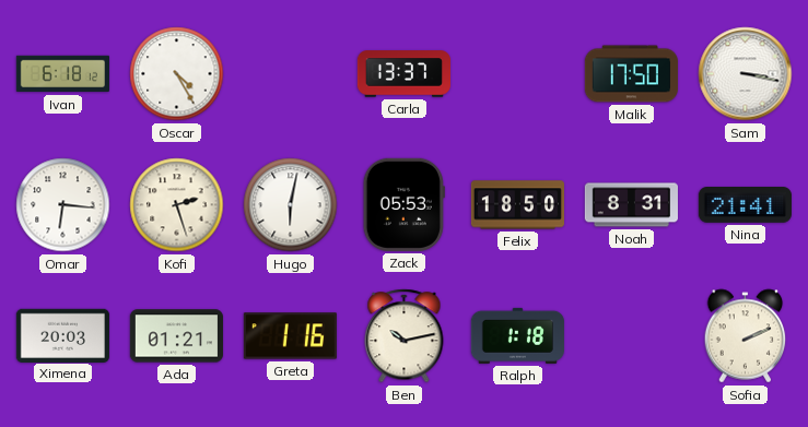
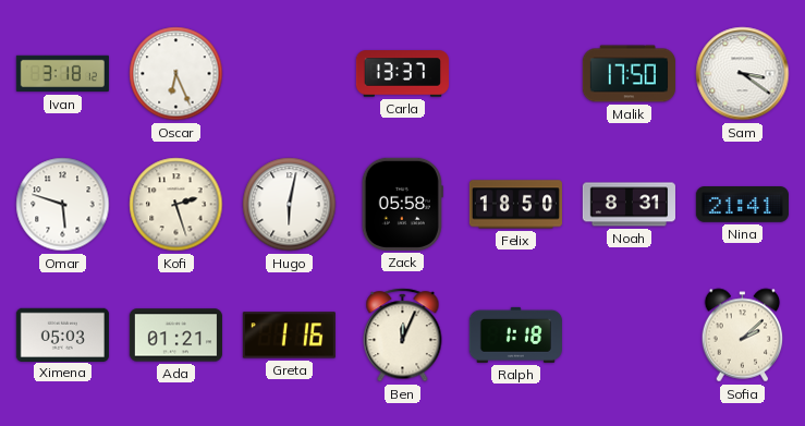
Ivan: 6:18 -> 3:18
Oscar: 4:25 -> 6:26
Sam: 3:17 -> 3:21
Omar: 6:16 -> 5:48
Zack: 05:53 -> 05:58
Ximena: 20:03 -> 05:03
Ben: 10:13 -> 12:04
Sofia: 2:11 -> 2:08
